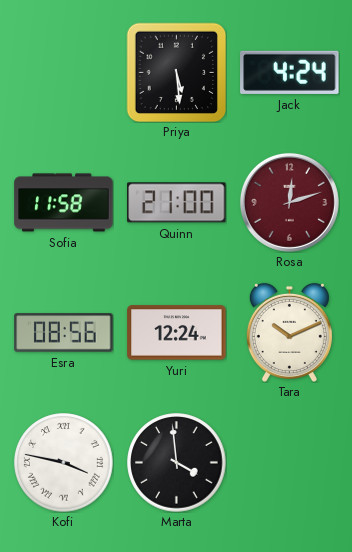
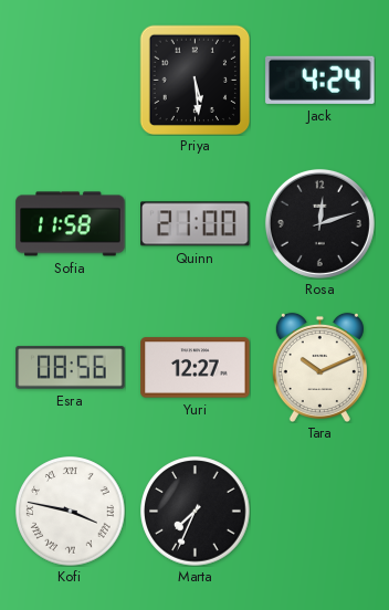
Rosa dial: burgundy -> black
Yuri: 12:24 -> 12:27
Marta: 3:59 -> 7:34
